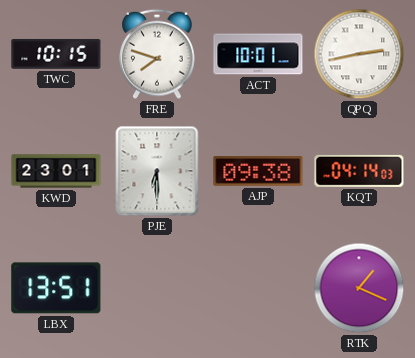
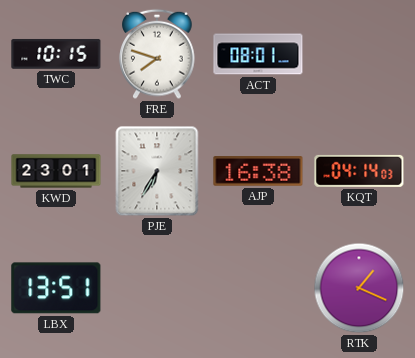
ACT: 10:01 -> 08:01
QPQ: 2:43 -> none
PJE: 6:30 -> 6:35
AJP: 09:38 -> 16:38
